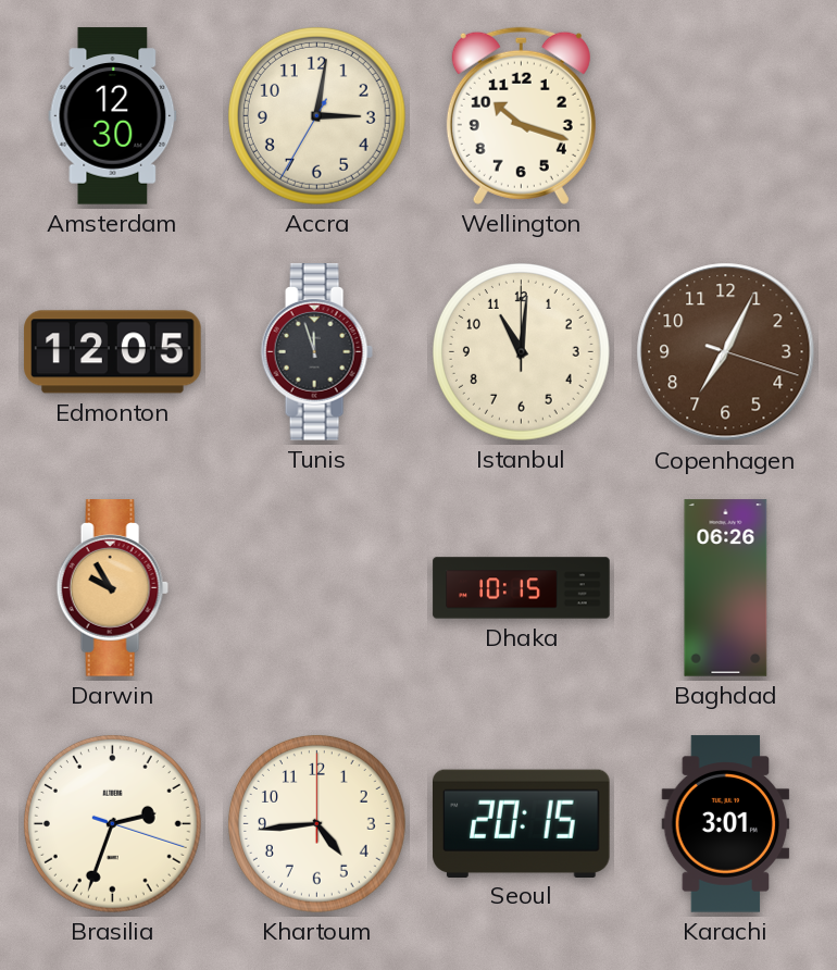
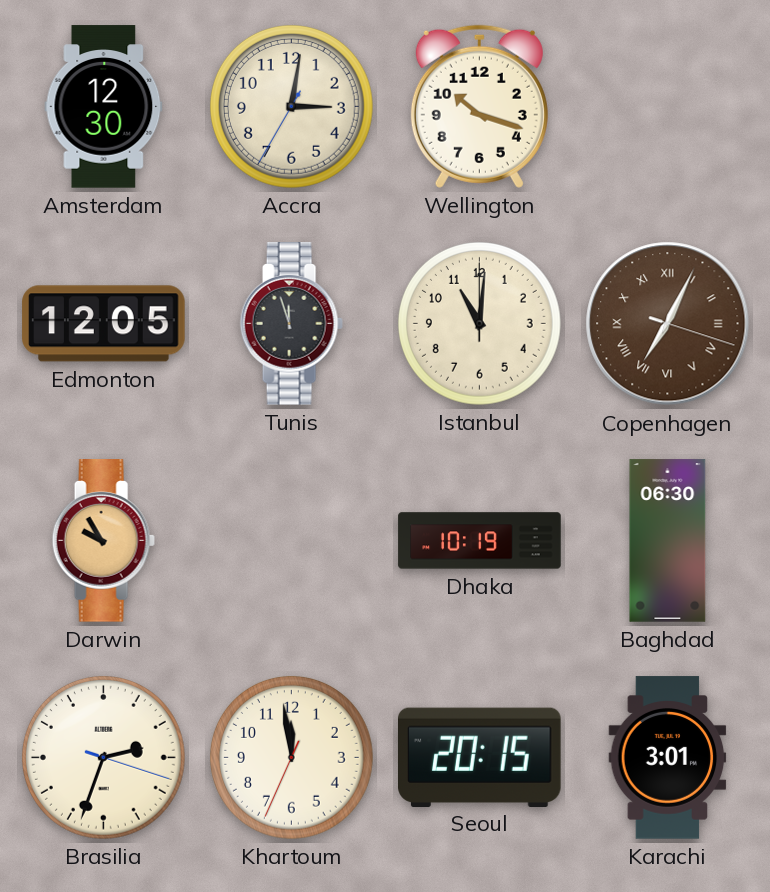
Copenhagen numerals: Arabic -> Roman
Dhaka: 10:15 -> 10:19
Baghdad: 06:26 -> 06:30
Khartoum: 4:44 -> 11:58
